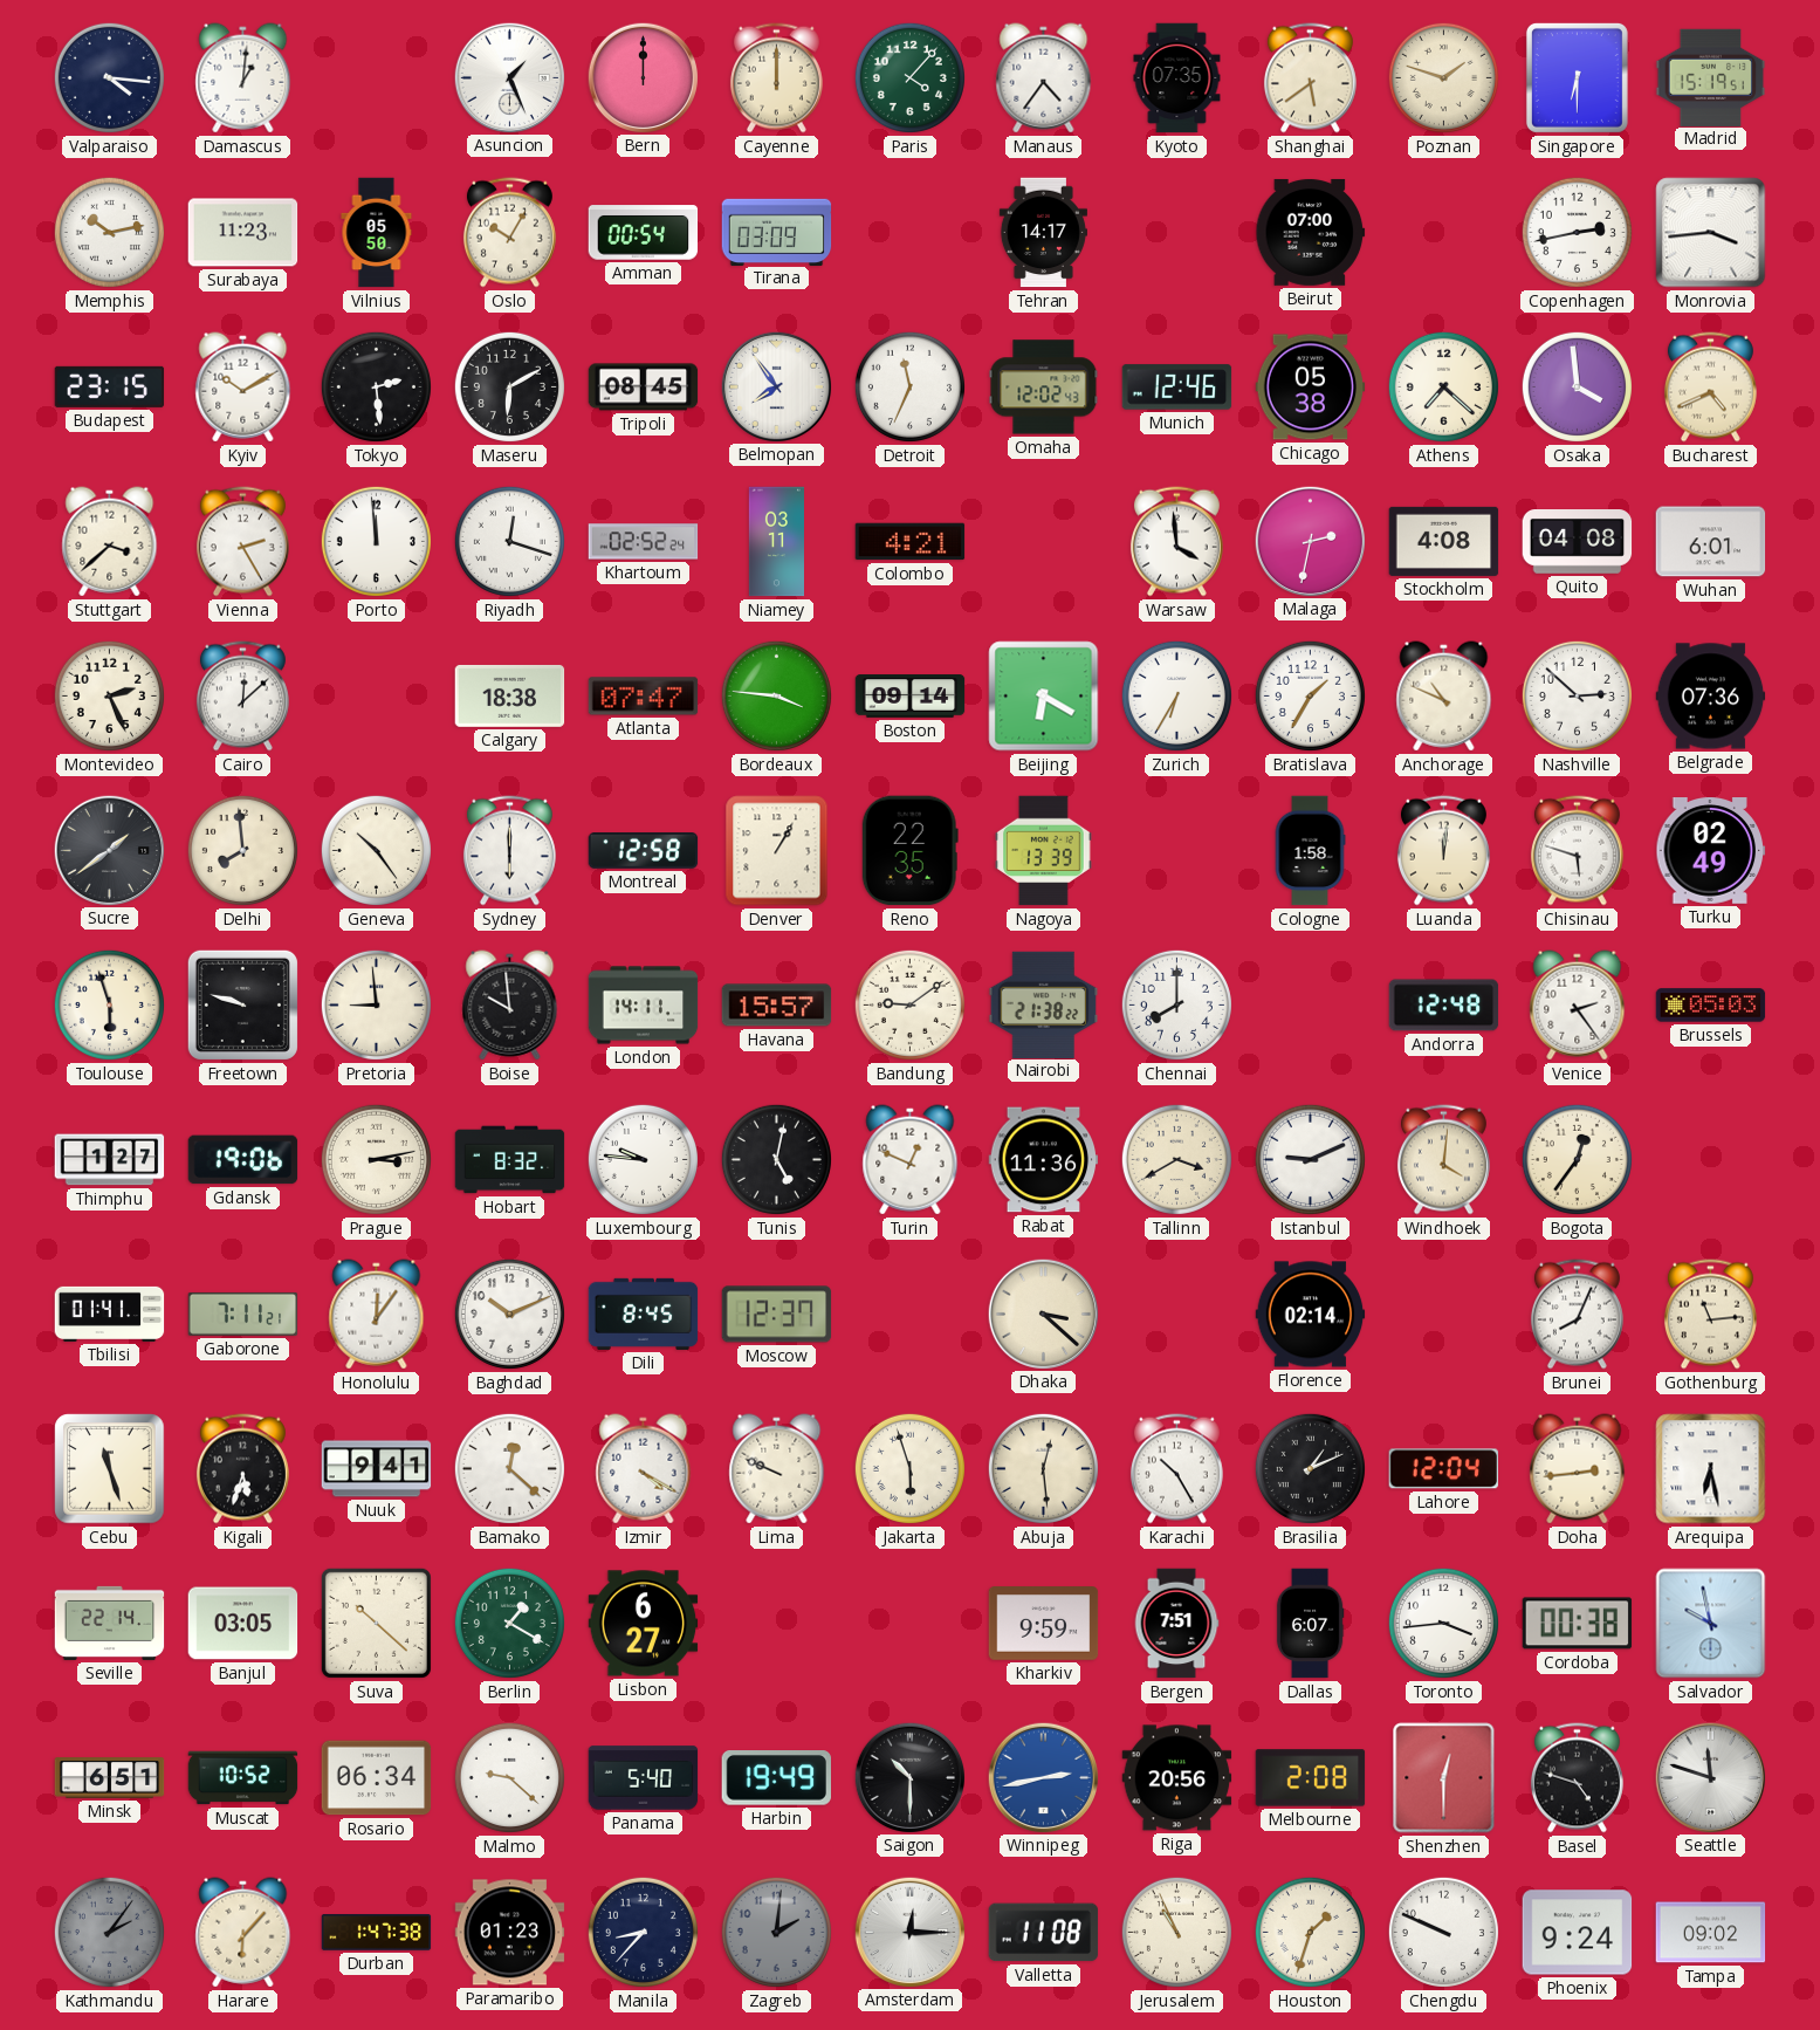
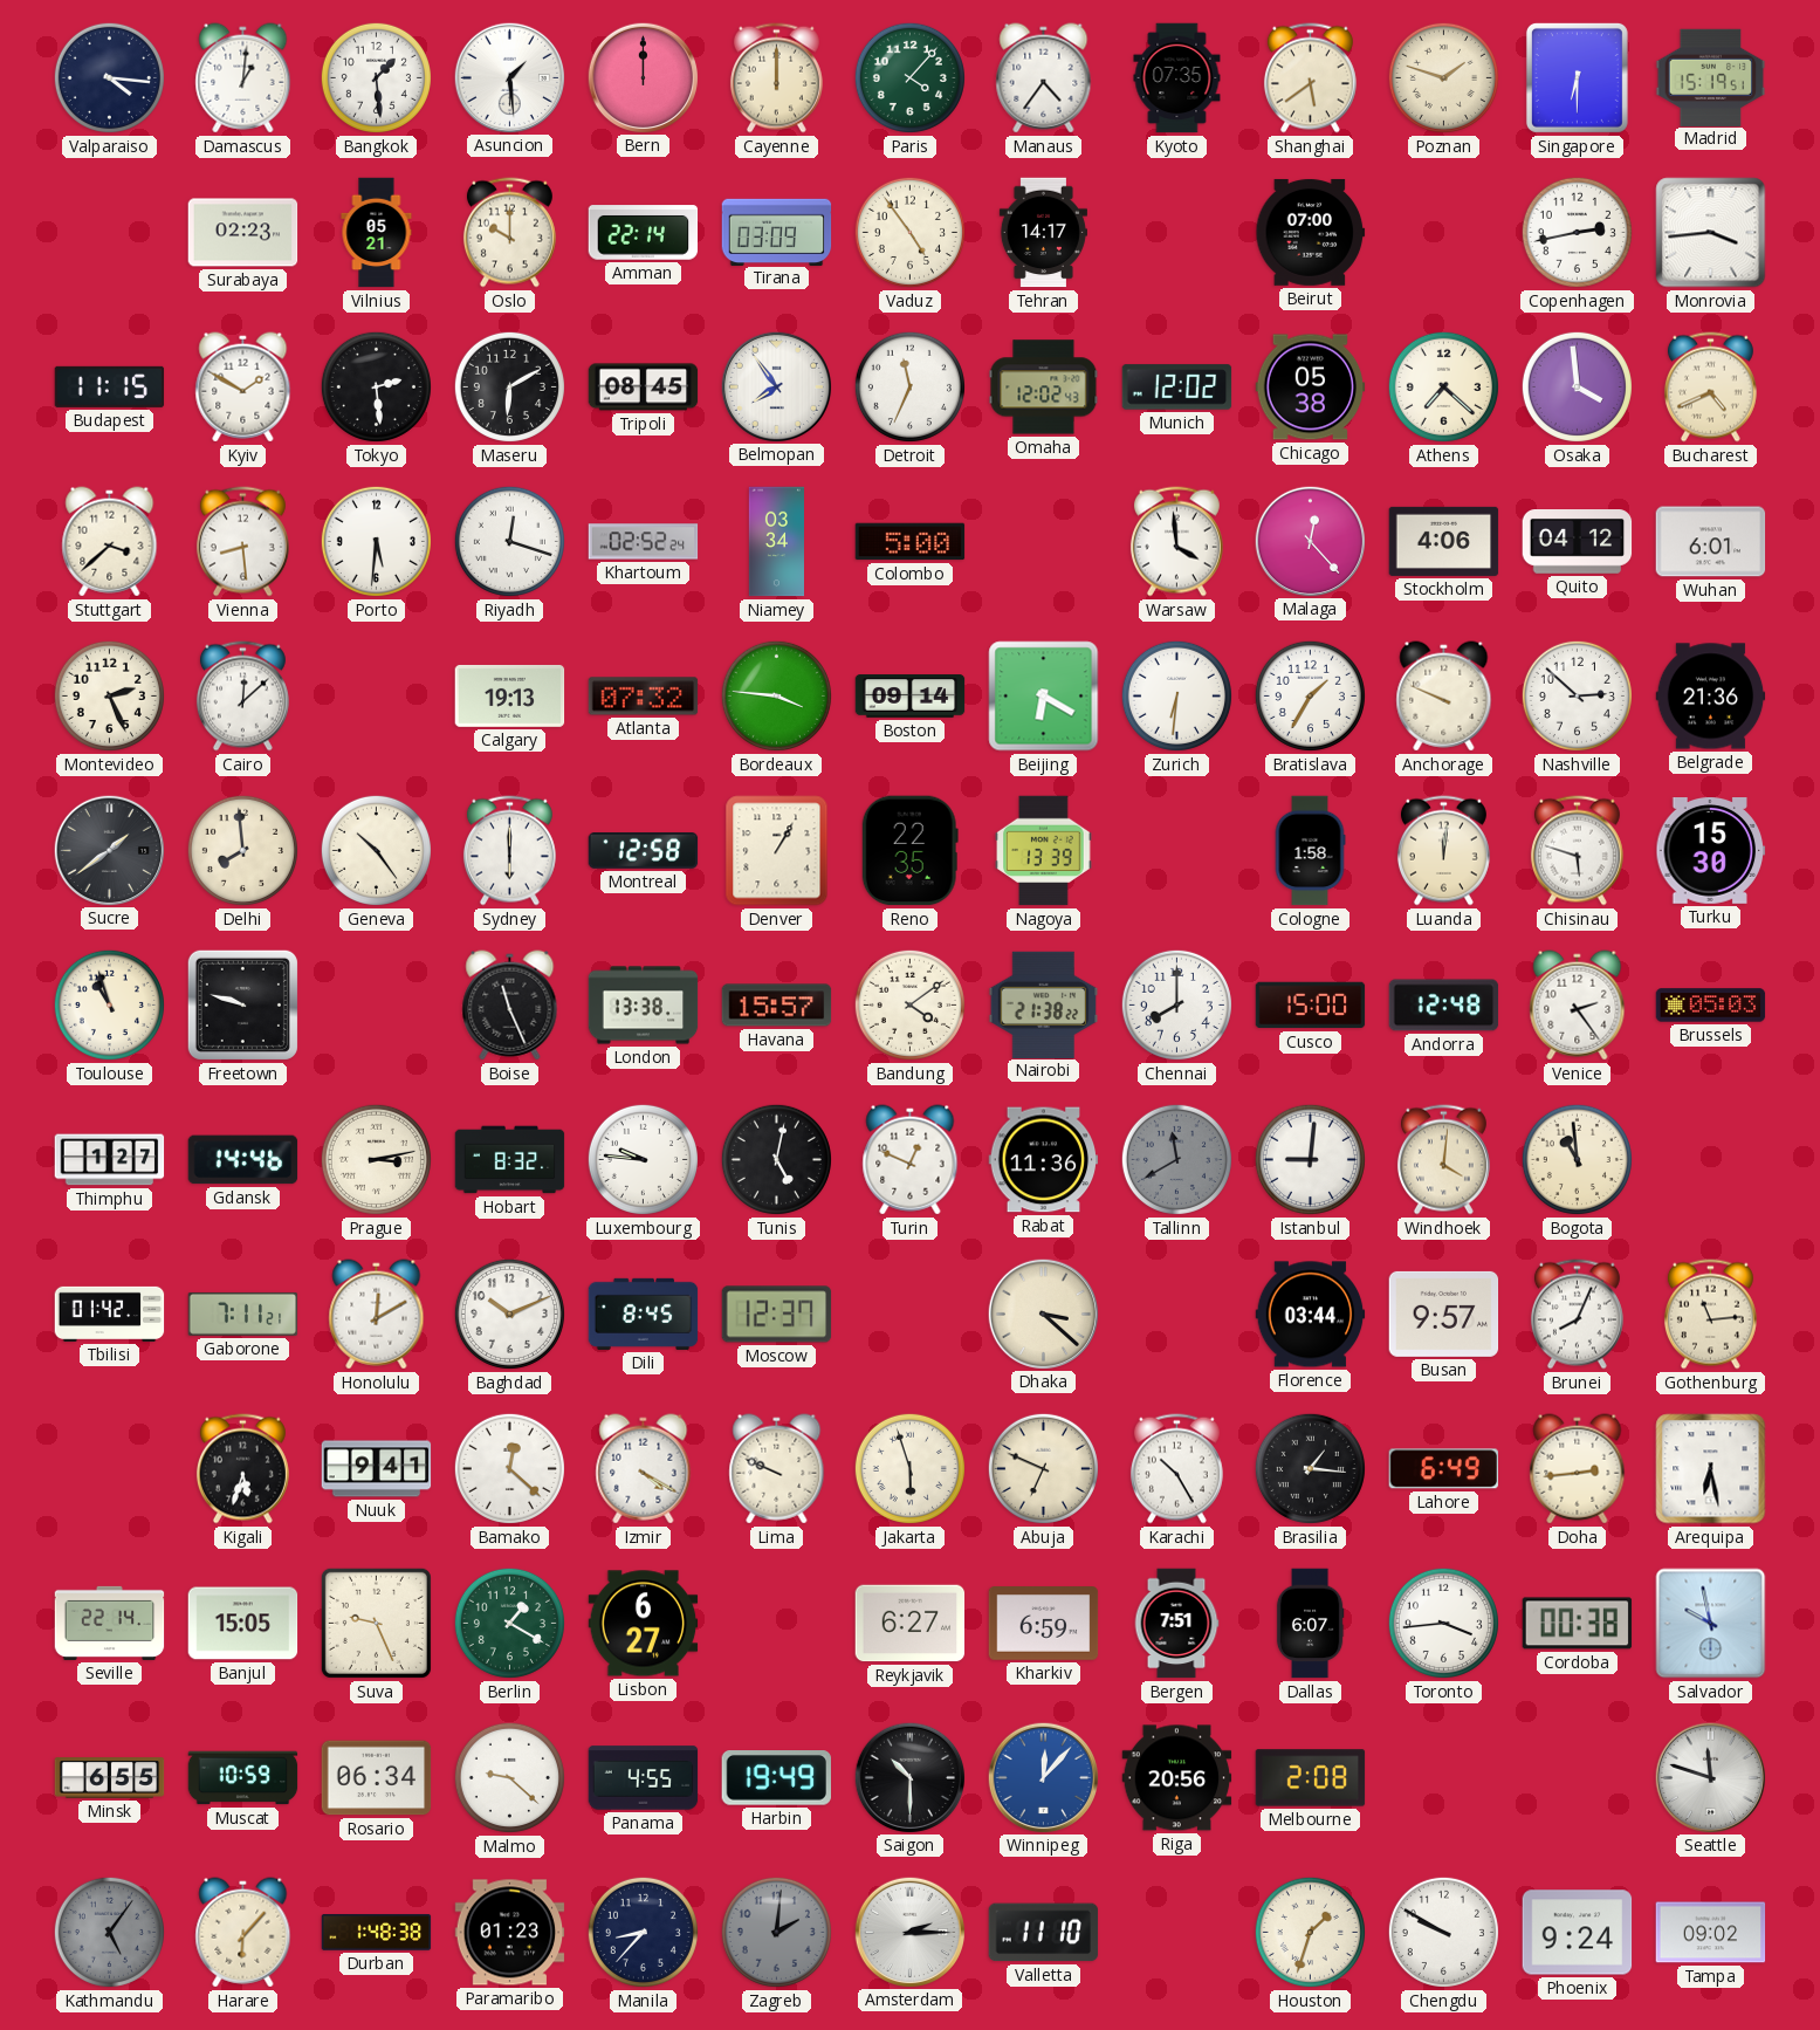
Bangkok: none -> 1:29
Asuncion: 1:26 -> 1:29
Memphis: 10:13 -> none
Surabaya: 11:23 -> 02:23
Vilnius: 05:50 -> 05:21
Oslo: 10:05 -> 10:00
Amman: 00:54 -> 22:14
Vaduz: none -> 4:54
Budapest: 23:15 -> 11:15
Kyiv: 10:10 -> 1:50
Munich: 12:46 -> 12:02
Vienna: 2:25 -> 8:29
Porto: 11:59 -> 5:31
Niamey: 03:11 -> 03:34
Colombo: 4:21 -> 5:00
Malaga: 2:32 -> 12:23
Stockholm: 4:08 -> 4:06
Quito: 04:08 -> 04:12
Calgary: 18:38 -> 19:13
Atlanta: 07:47 -> 07:32
Zurich: 6:35 -> 6:31
Anchorage: 10:49 -> 9:49
Belgrade: 07:36 -> 21:36
Turku: 02:49 -> 15:30
Toulouse: 5:57 -> 10:57
Pretoria: 8:59 -> none
Boise: 9:59 -> 11:26
London: 14:11 -> 13:38
Bandung: 9:09 -> 4:09
Cusco: none -> 15:00
Gdansk: 19:06 -> 14:46
Tallinn: 3:40 -> 11:40
Tallinn dial: cream -> grey
Istanbul: 9:11 -> 9:01
Bogota: 12:36 -> 10:59
Tbilisi: 01:41 -> 01:42
Honolulu: 12:06 -> 12:10
Florence: 02:14 -> 03:44
Busan: none -> 9:57
Cebu: 11:27 -> none
Abuja: 12:29 -> 6:49
Brasilia: 1:11 -> 1:16
Lahore: 12:04 -> 6:49
Banjul: 03:05 -> 15:05
Suva: 10:22 -> 9:26
Reykjavik: none -> 6:27
Kharkiv: 9:59 -> 6:59
Minsk: 6:51 -> 6:55
Muscat: 10:52 -> 10:59
Panama: 5:40 -> 4:55
Winnipeg: 2:43 -> 12:07
Shenzhen: 12:30 -> none
Basel: 4:48 -> none
Kathmandu: 2:06 -> 5:06
Durban: 1:47 -> 1:48
Amsterdam: 12:15 -> 2:15
Valletta: 11:08 -> 11:10
Jerusalem: 10:56 -> none
Chengdu: 9:49 -> 9:50
